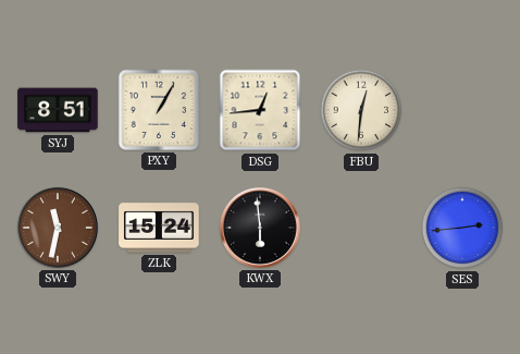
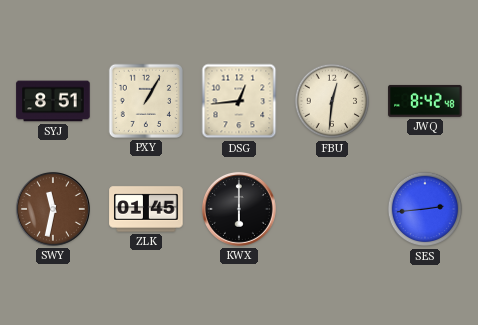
JWQ: none -> 8:42
ZLK: 15:24 -> 01:45
KWX: 5:59 -> 6:00
